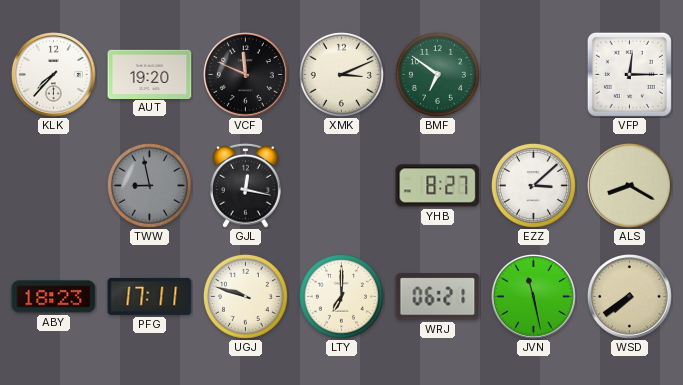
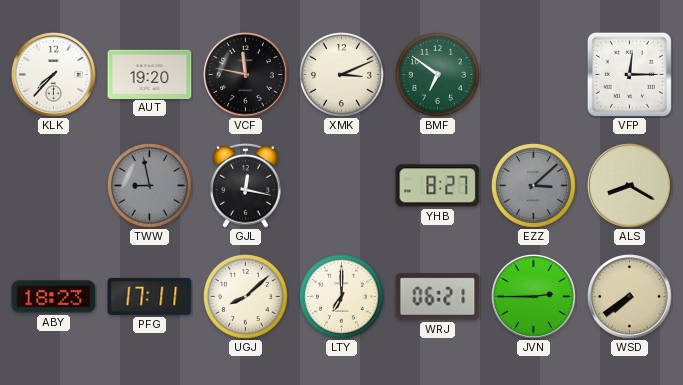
VCF: 11:49 -> 11:47
EZZ dial: white -> grey
UGJ: 9:48 -> 8:08
JVN: 11:28 -> 2:45
